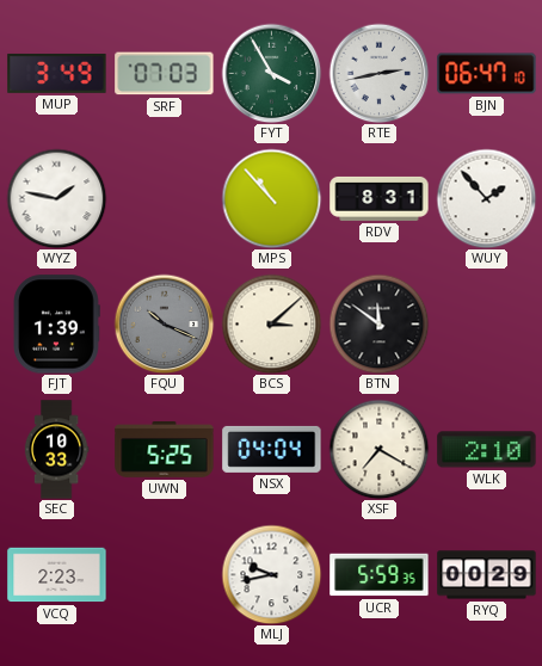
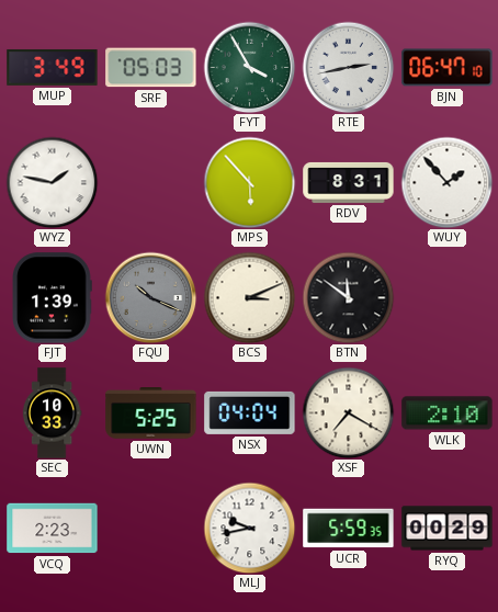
SRF: 07:03 -> 05:03
MPS: 10:53 -> 5:53
BCS: 3:08 -> 3:11
